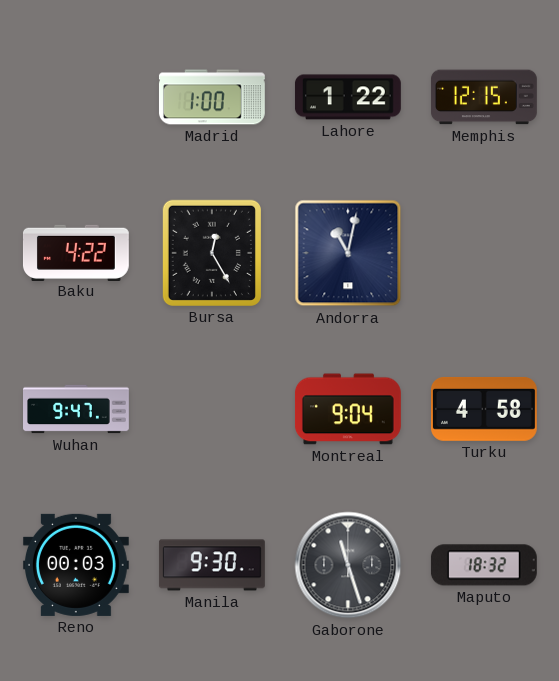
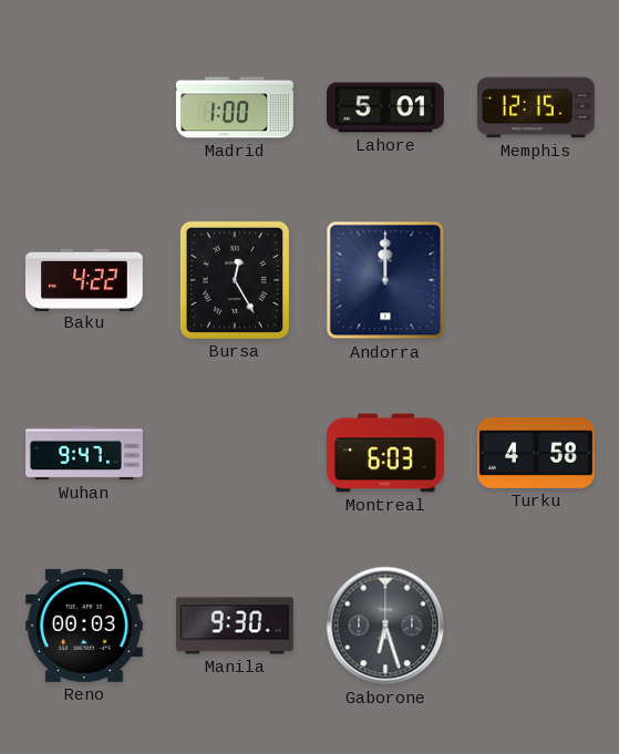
Lahore: 1:22 -> 5:01
Andorra: 11:02 -> 12:00
Montreal: 9:04 -> 6:03
Gaborone: 11:27 -> 6:27
Maputo: 18:32 -> none
